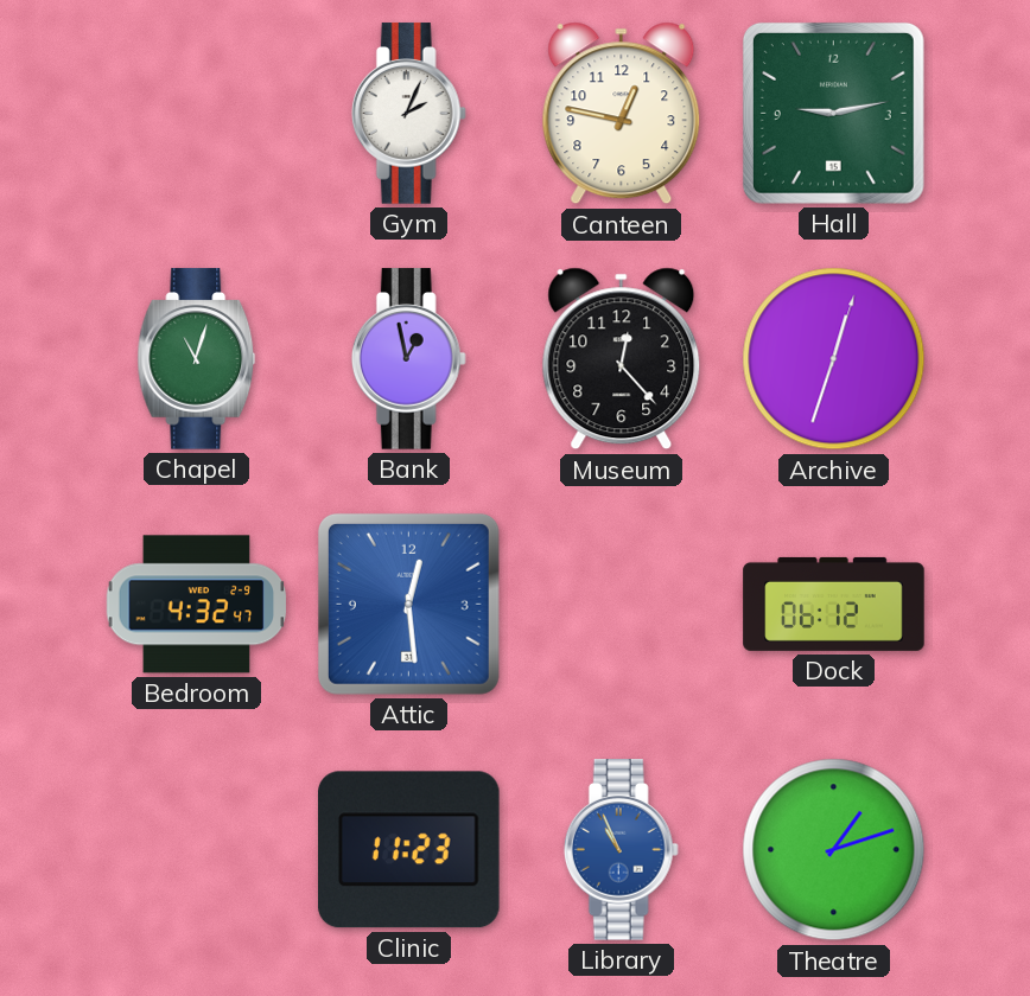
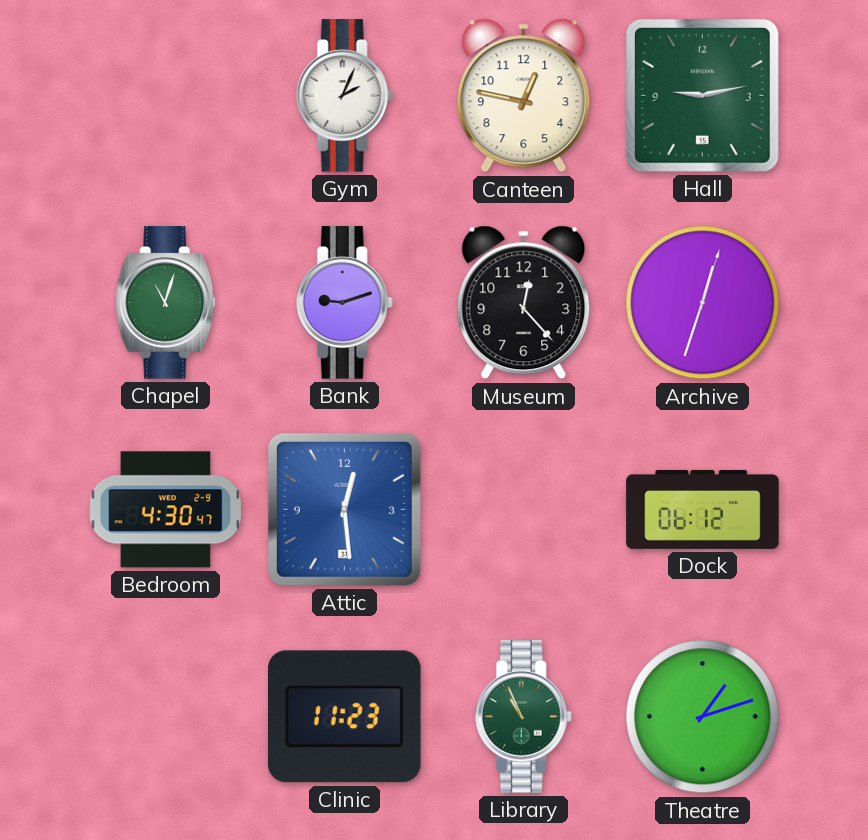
Bank: 12:58 -> 9:12
Bedroom: 4:32 -> 4:30
Library dial: blue -> green
